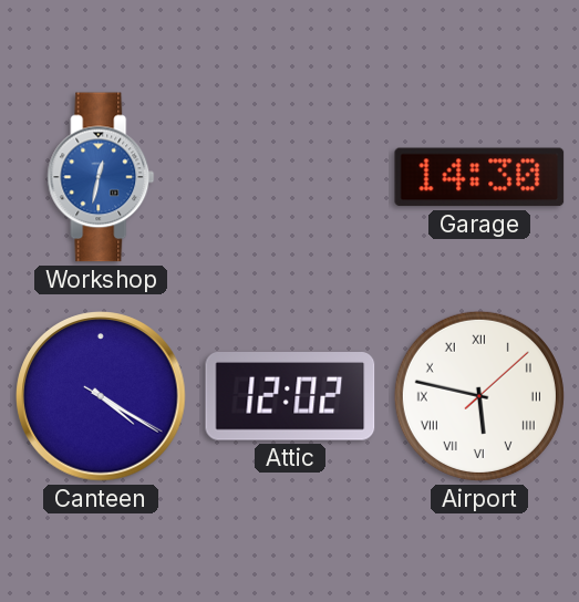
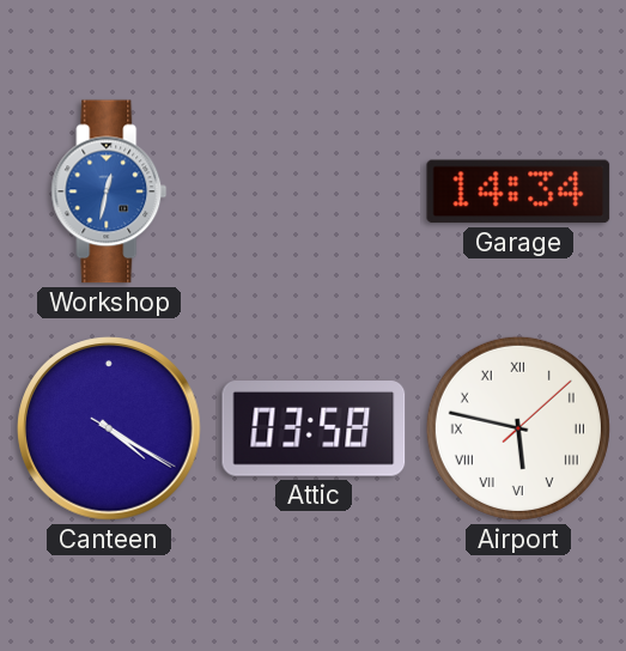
Garage: 14:30 -> 14:34
Attic: 12:02 -> 03:58
